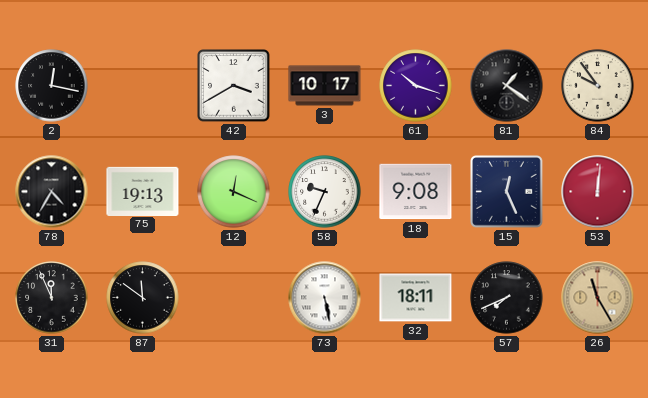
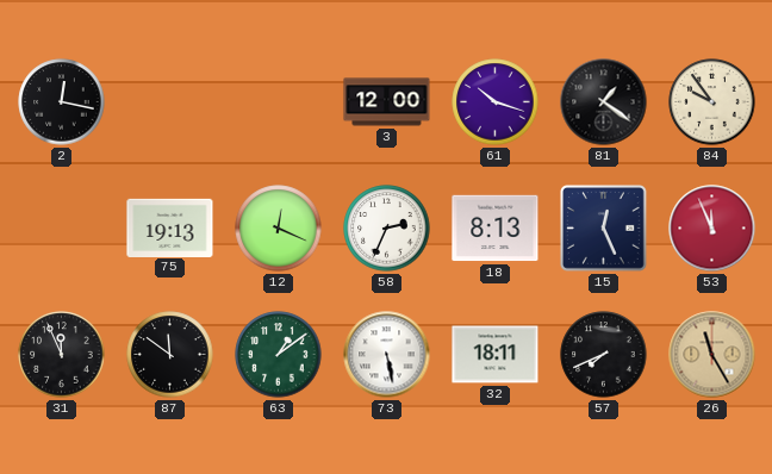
42: 3:40 -> none
3: 10:17 -> 12:00
78: 4:35 -> none
58: 9:34 -> 2:34
18: 9:08 -> 8:13
53: 12:01 -> 11:56
63: none -> 1:09
